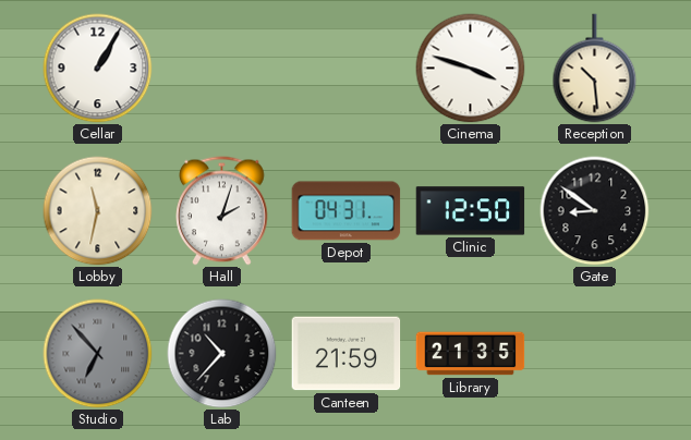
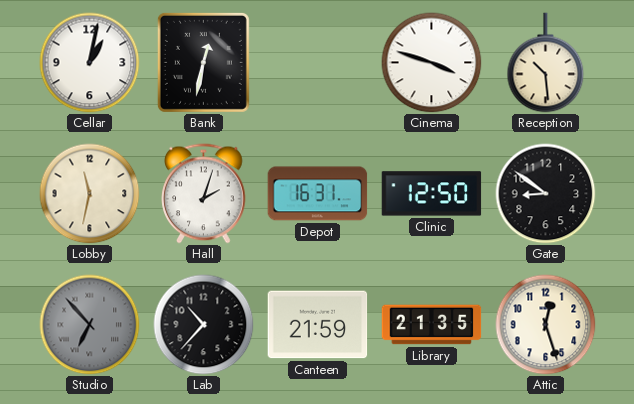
Cellar: 1:05 -> 1:02
Bank: none -> 12:32
Depot: 04:31 -> 16:31
Attic: none -> 12:27
